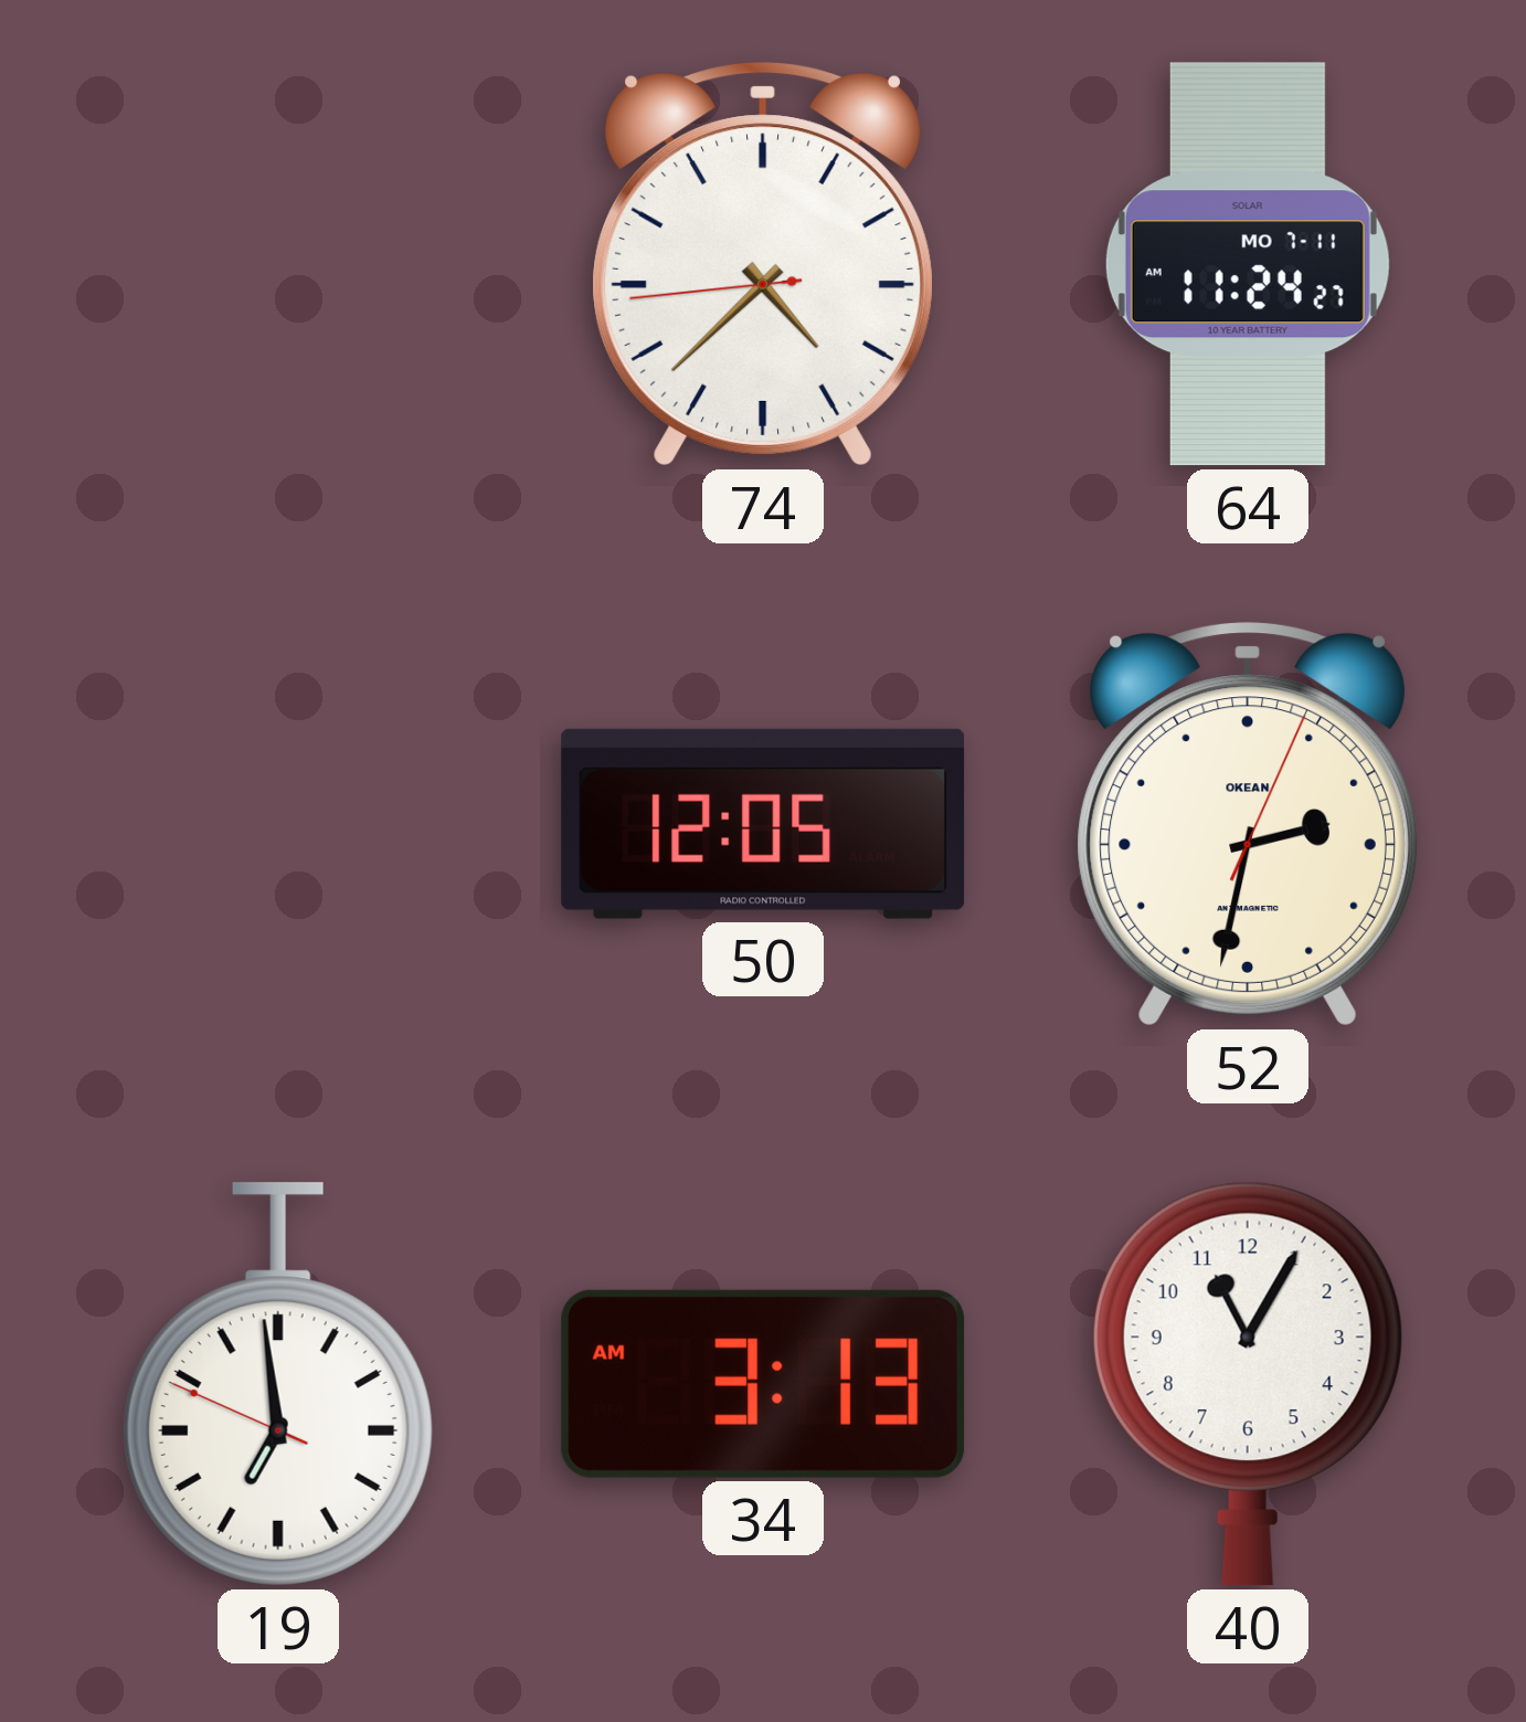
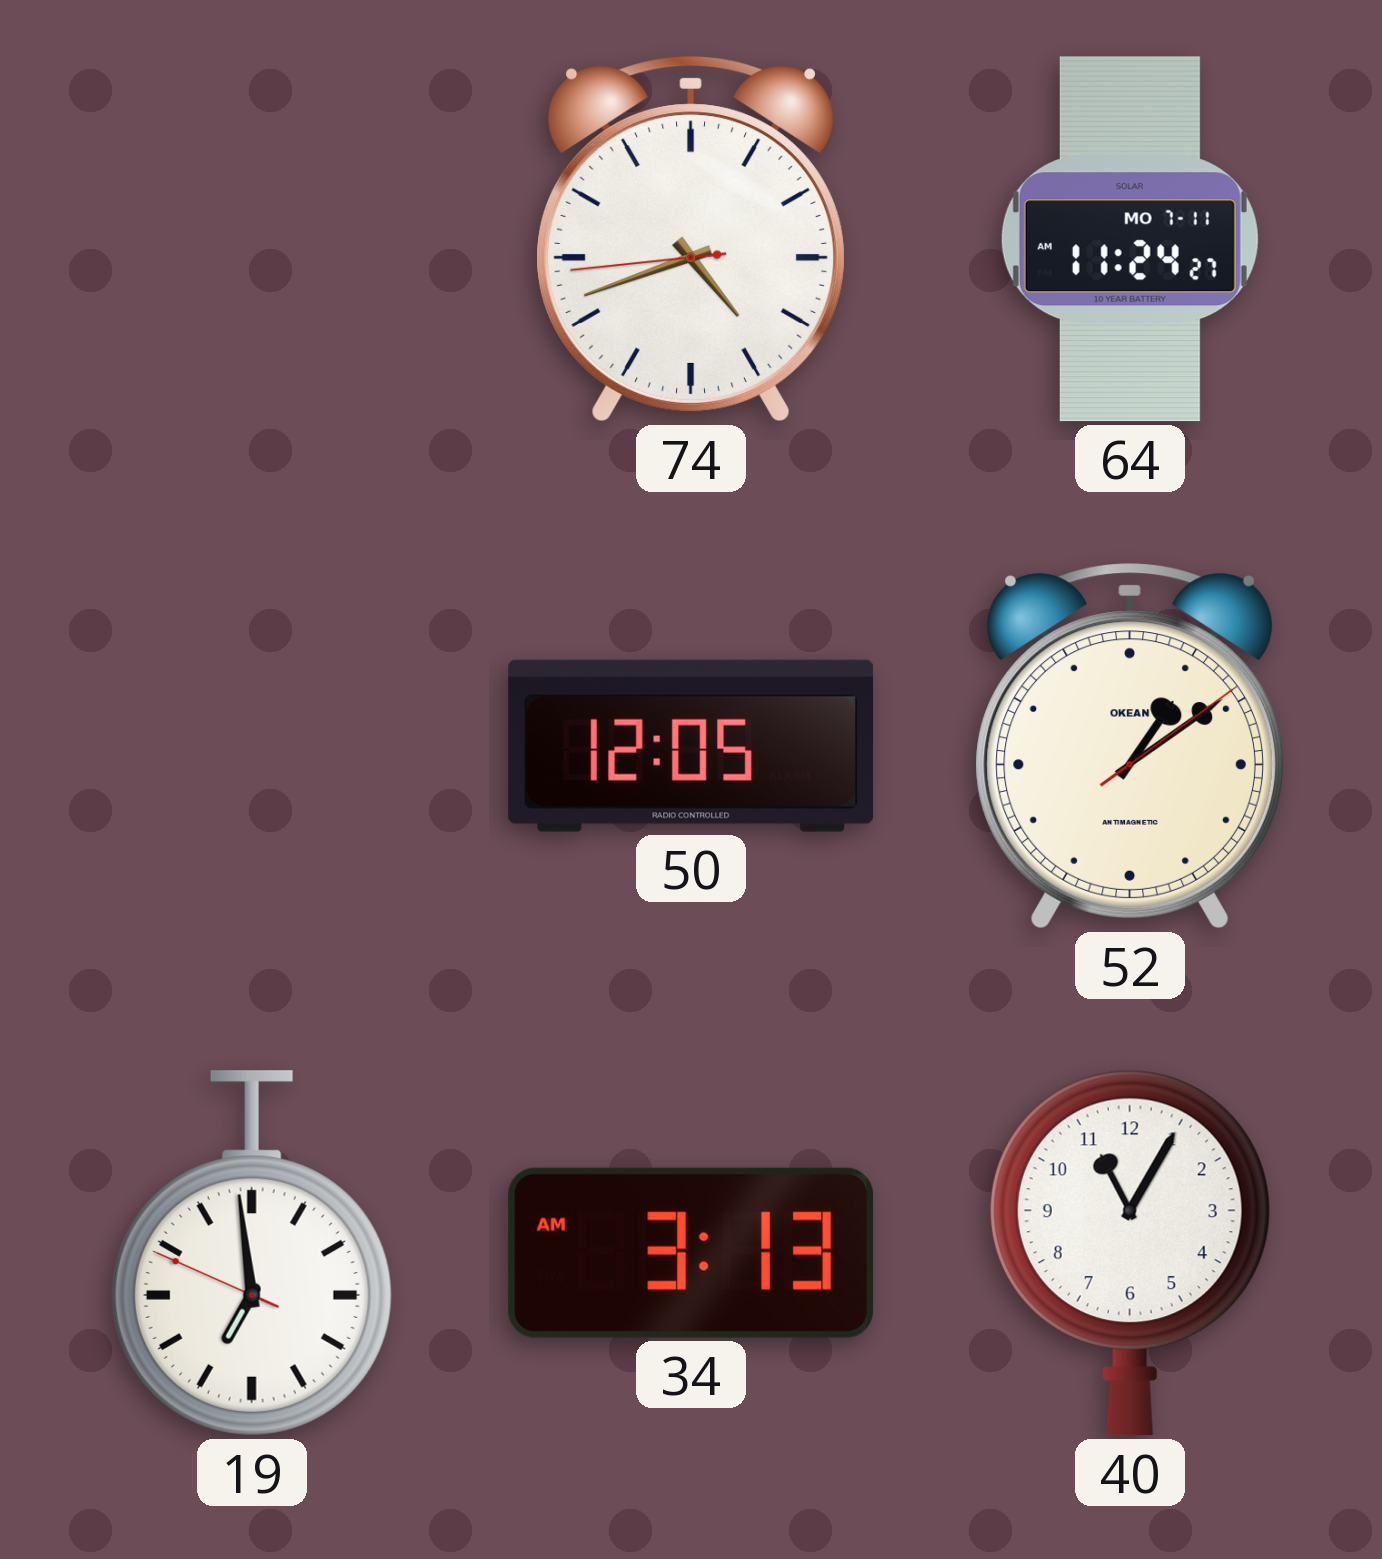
74: 4:37 -> 4:41
52: 2:32 -> 1:09
